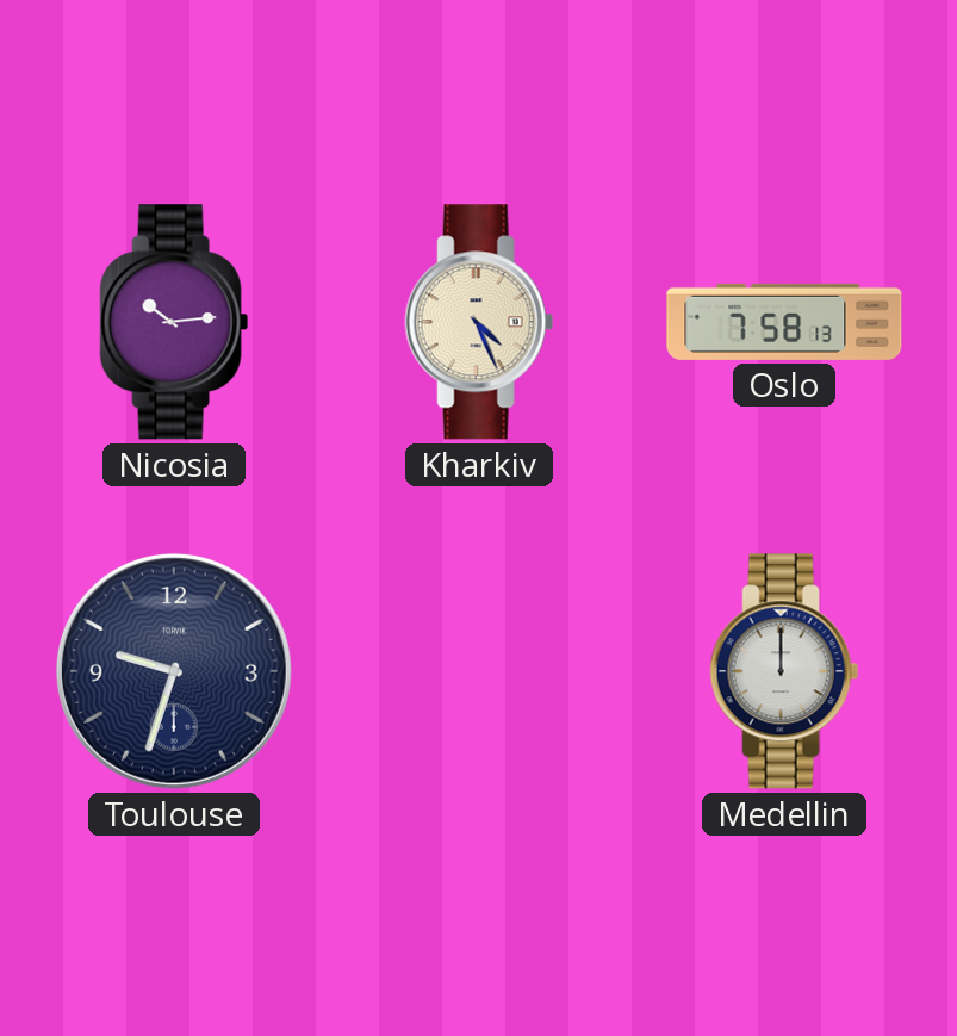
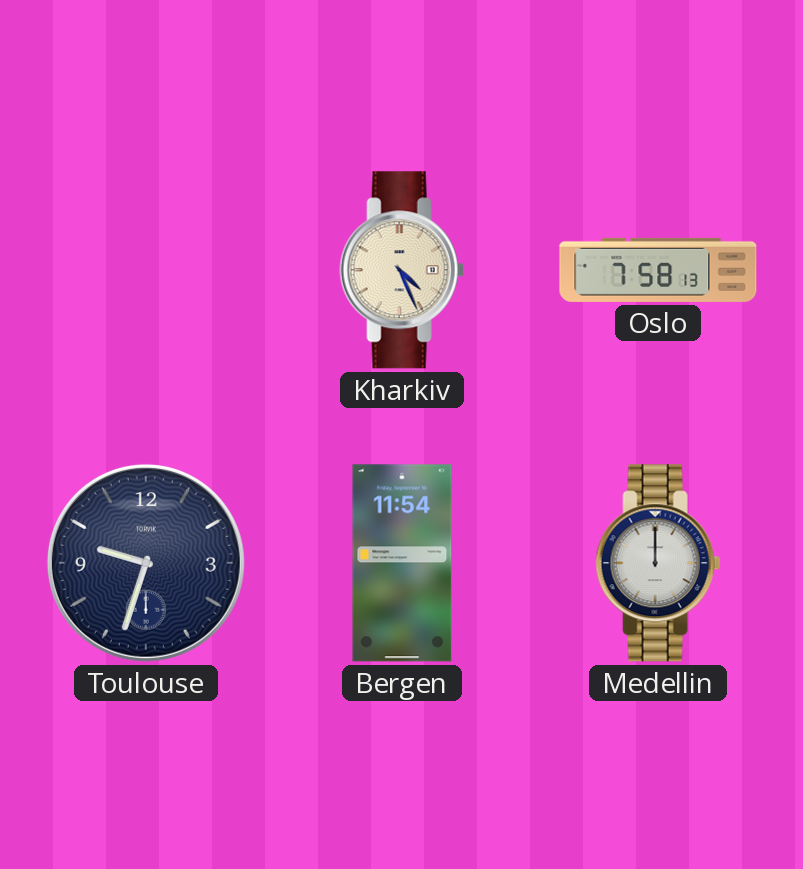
Nicosia: 10:14 -> none
Bergen: none -> 11:54
